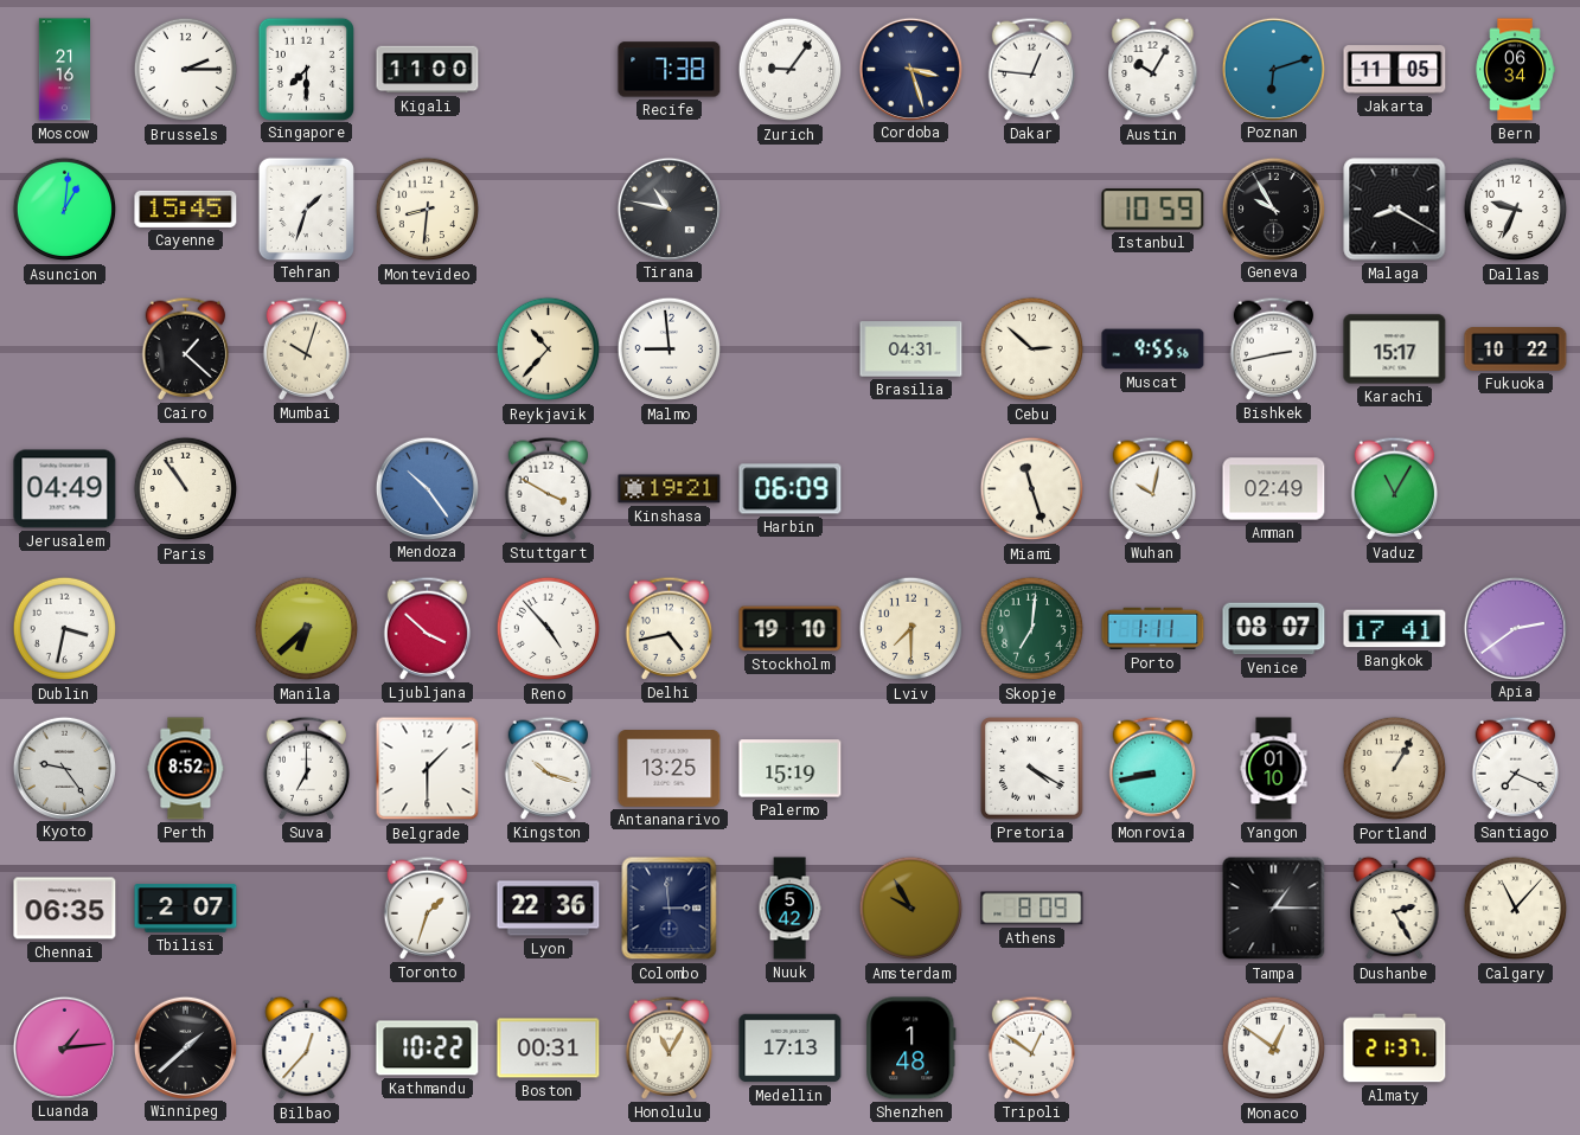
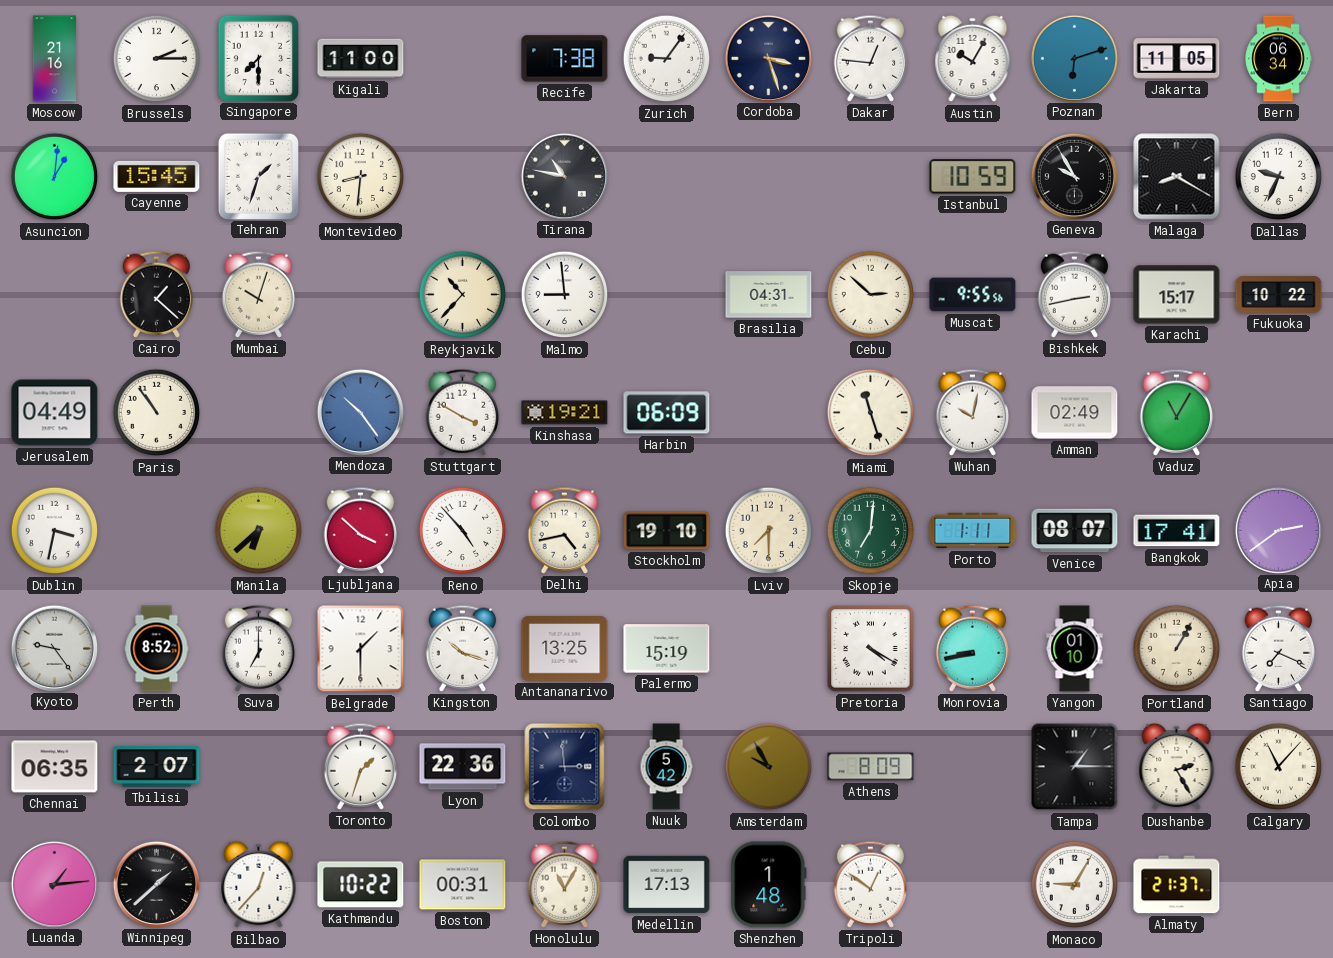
Monaco: 12:51 -> 9:05
